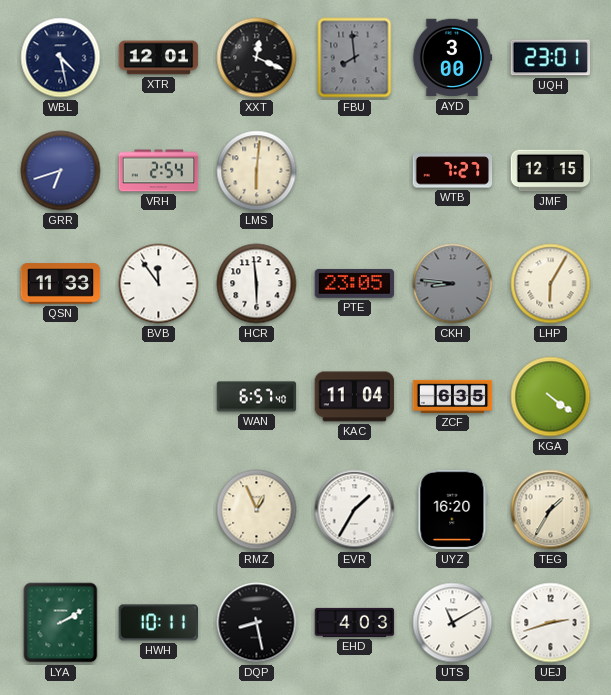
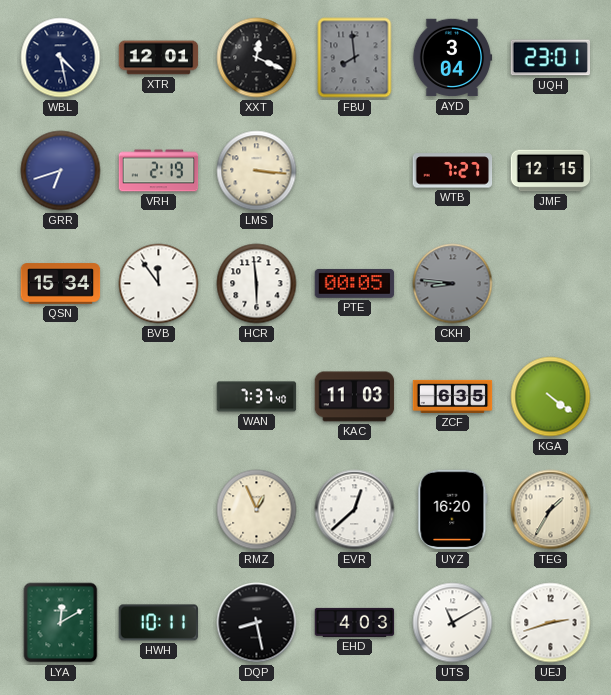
AYD: 3:00 -> 3:04
VRH: 2:54 -> 2:19
LMS: 6:01 -> 3:16
QSN: 11:33 -> 15:34
PTE: 23:05 -> 00:05
LHP: 6:05 -> none
WAN: 6:57 -> 7:37
KAC: 11:04 -> 11:03
EVR: 1:35 -> 12:38
LYA: 2:10 -> 12:10
